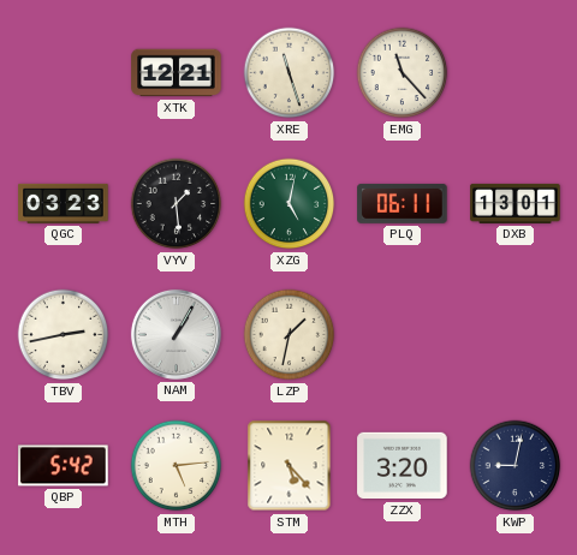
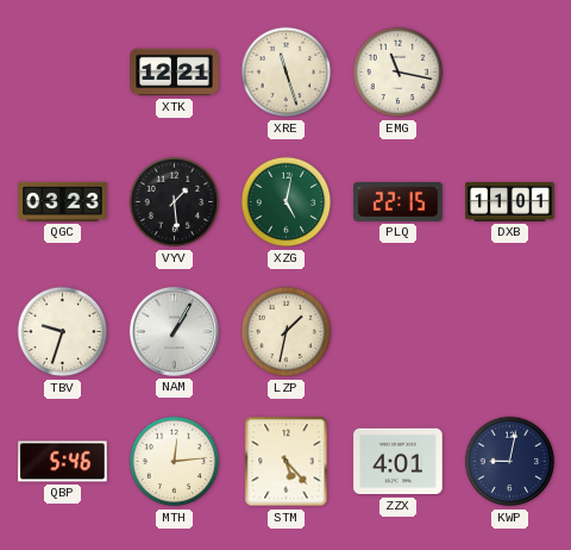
EMG: 11:23 -> 11:17
PLQ: 06:11 -> 22:15
DXB: 13:01 -> 11:01
TBV: 2:43 -> 9:33
QBP: 5:42 -> 5:46
MTH: 5:14 -> 12:14
ZZX: 3:20 -> 4:01
